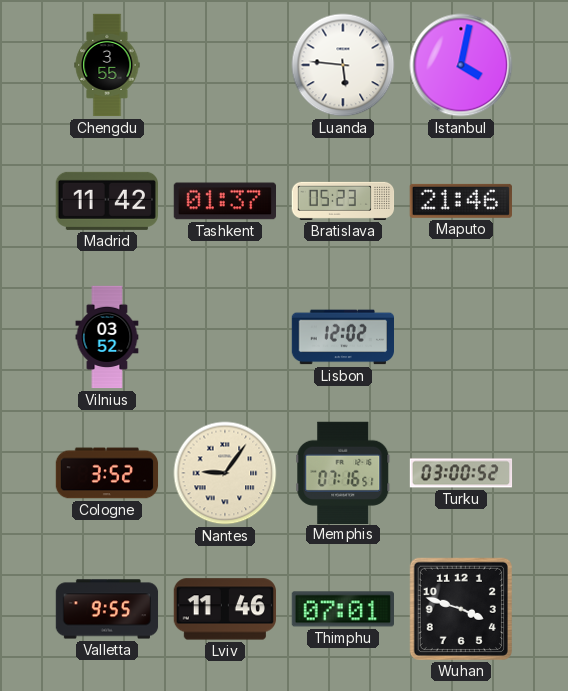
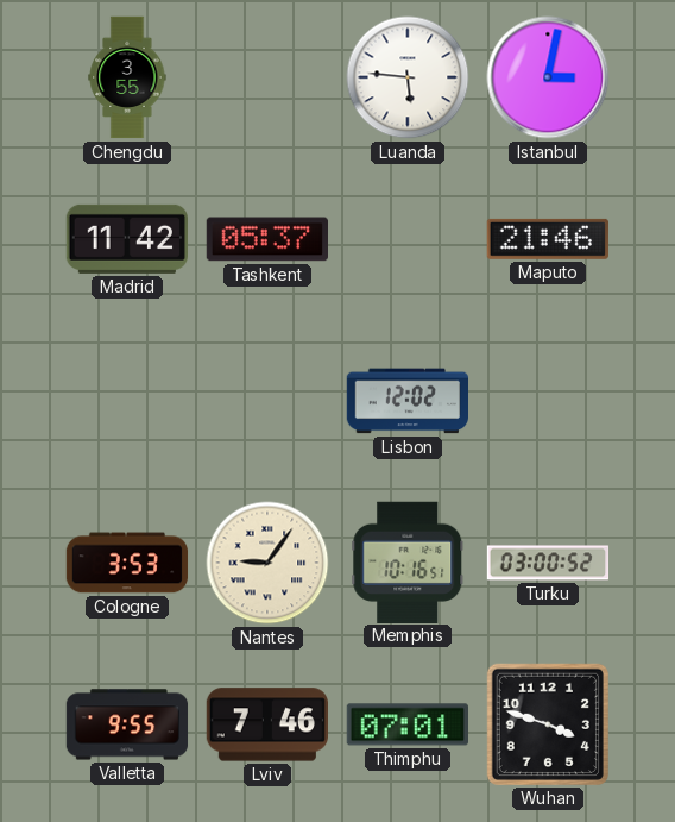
Istanbul: 4:02 -> 3:02
Tashkent: 01:37 -> 05:37
Bratislava: 05:23 -> none
Vilnius: 03:52 -> none
Cologne: 3:52 -> 3:53
Memphis: 07:16 -> 10:16
Lviv: 11:46 -> 7:46
